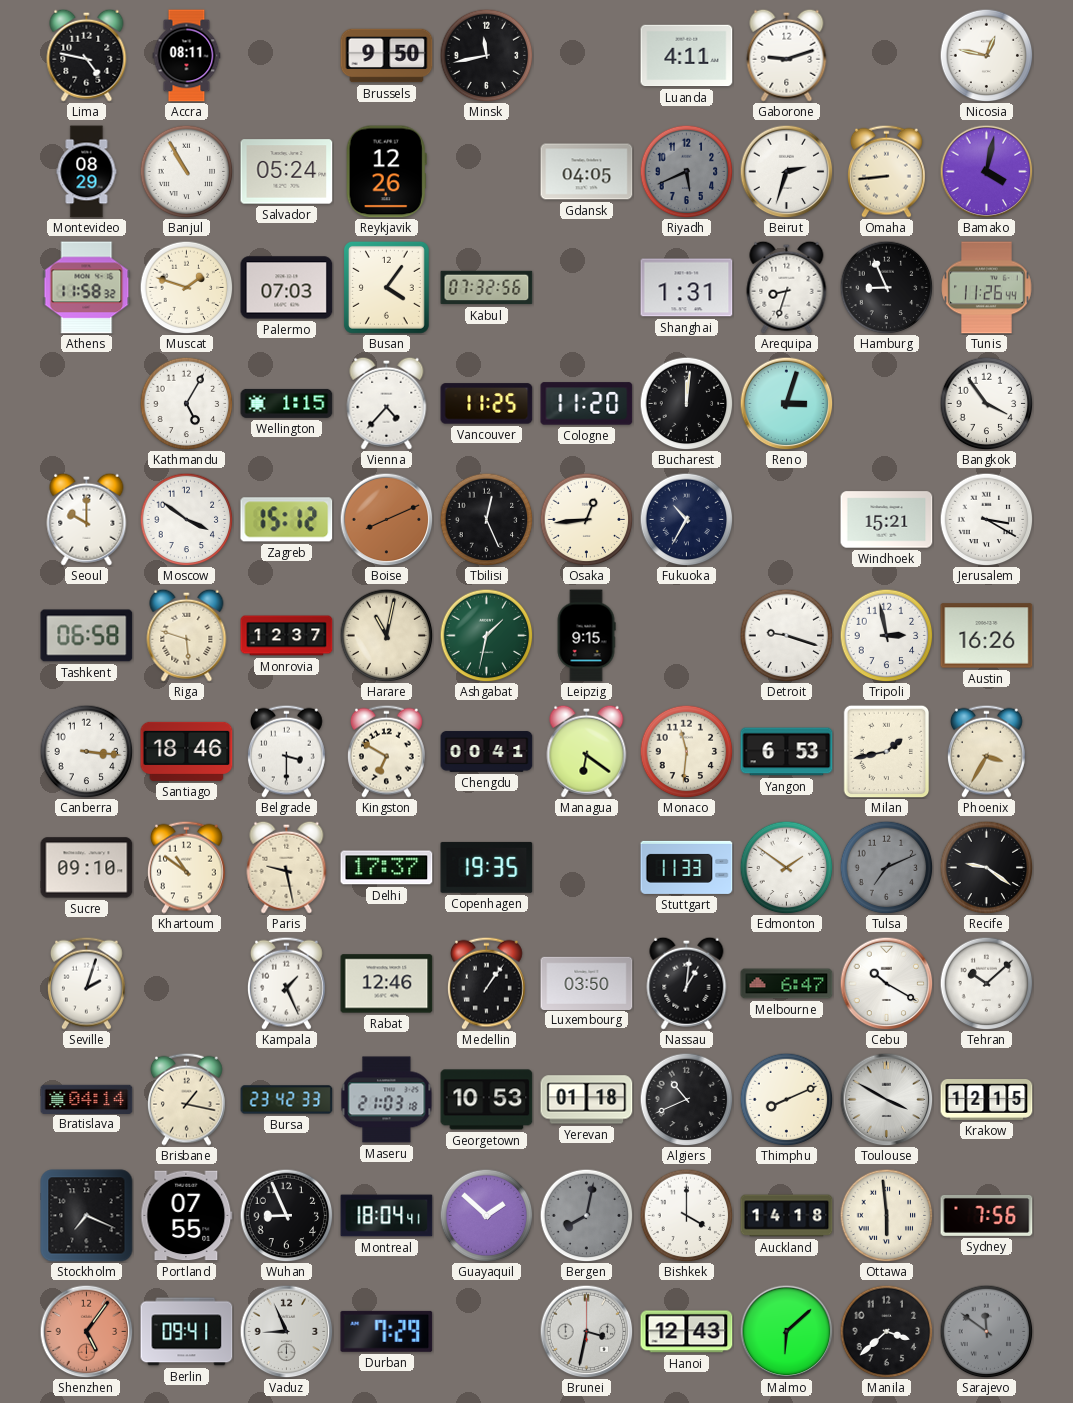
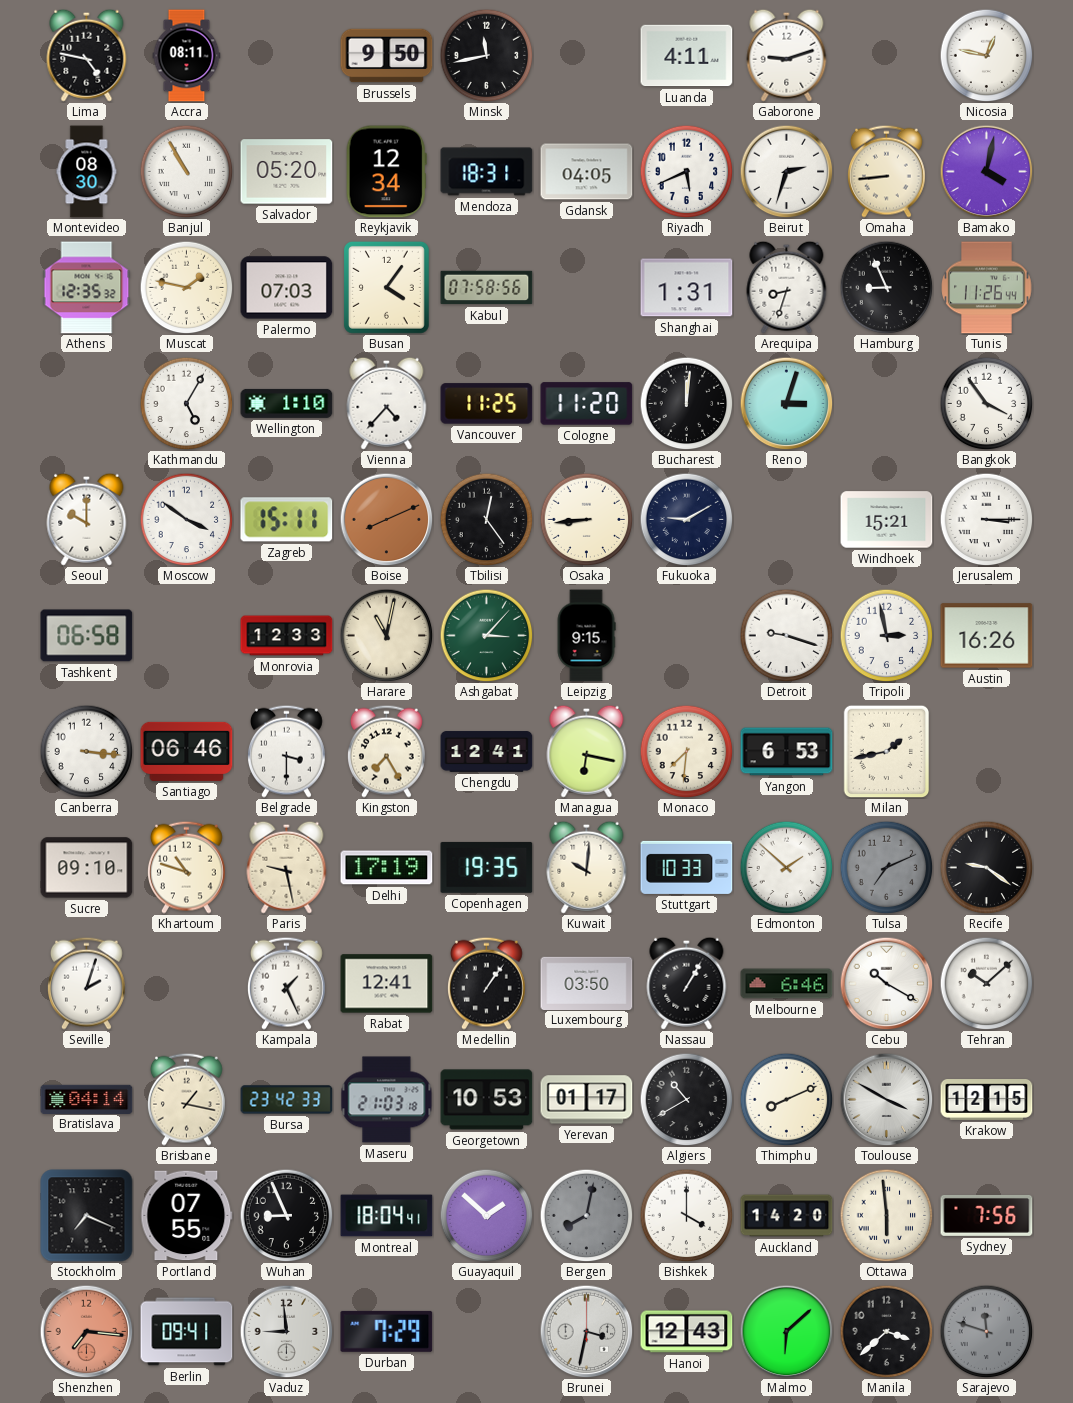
Montevideo: 08:29 -> 08:30
Salvador: 05:24 -> 05:20
Reykjavik: 12:26 -> 12:34
Mendoza: none -> 18:31
Riyadh dial: grey -> white
Athens: 11:58 -> 12:35
Muscat: 1:48 -> 1:47
Kabul: 07:32 -> 07:58
Wellington: 1:15 -> 1:10
Zagreb: 15:12 -> 15:11
Tbilisi: 12:26 -> 12:24
Osaka: 12:44 -> 8:44
Fukuoka: 10:35 -> 9:10
Jerusalem: 3:20 -> 3:15
Riga: 5:48 -> none
Monrovia: 12:37 -> 12:33
Ashgabat: 1:32 -> 3:07
Santiago: 18:46 -> 06:46
Kingston: 6:50 -> 7:25
Chengdu: 00:41 -> 12:41
Managua: 6:21 -> 6:17
Monaco: 11:31 -> 7:31
Phoenix: 3:35 -> none
Khartoum: 10:51 -> 10:48
Delhi: 17:37 -> 17:19
Kuwait: none -> 10:01
Stuttgart: 11:33 -> 10:33
Edmonton: 1:51 -> 1:52
Rabat: 12:46 -> 12:41
Nassau: 1:01 -> 1:05
Melbourne: 6:47 -> 6:46
Yerevan: 01:18 -> 01:17
Algiers: 10:41 -> 10:40
Auckland: 14:18 -> 14:20
Shenzhen: 5:06 -> 7:16
Vaduz: 8:56 -> 8:59
Sarajevo: 11:51 -> 11:48
